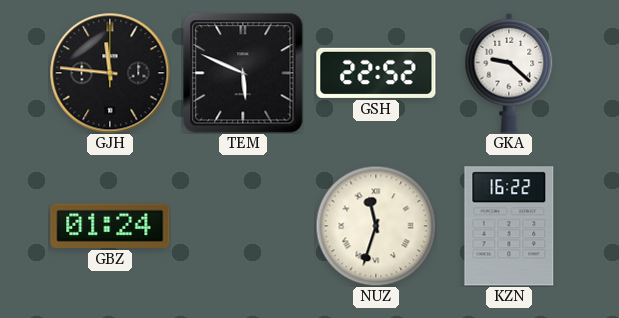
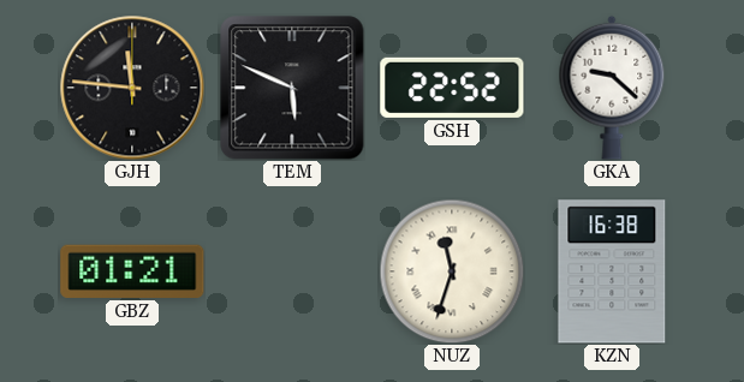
GBZ: 01:24 -> 01:21
KZN: 16:22 -> 16:38
